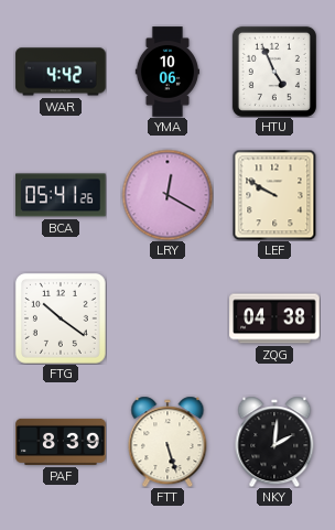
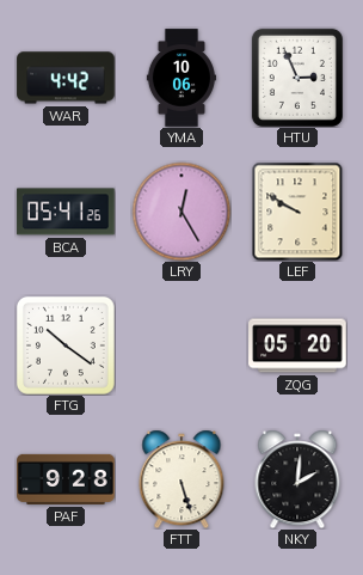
HTU: 4:56 -> 2:56
LRY: 12:20 -> 12:25
ZQG: 04:38 -> 05:20
PAF: 8:39 -> 9:28
